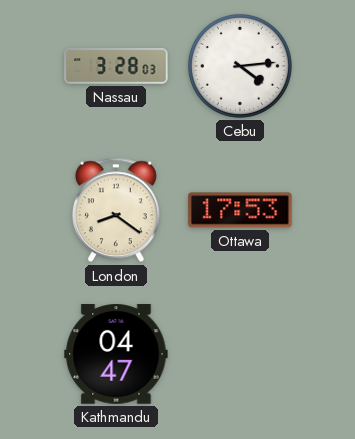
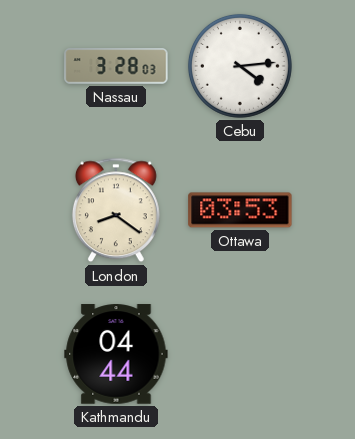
Ottawa: 17:53 -> 03:53
Kathmandu: 04:47 -> 04:44
